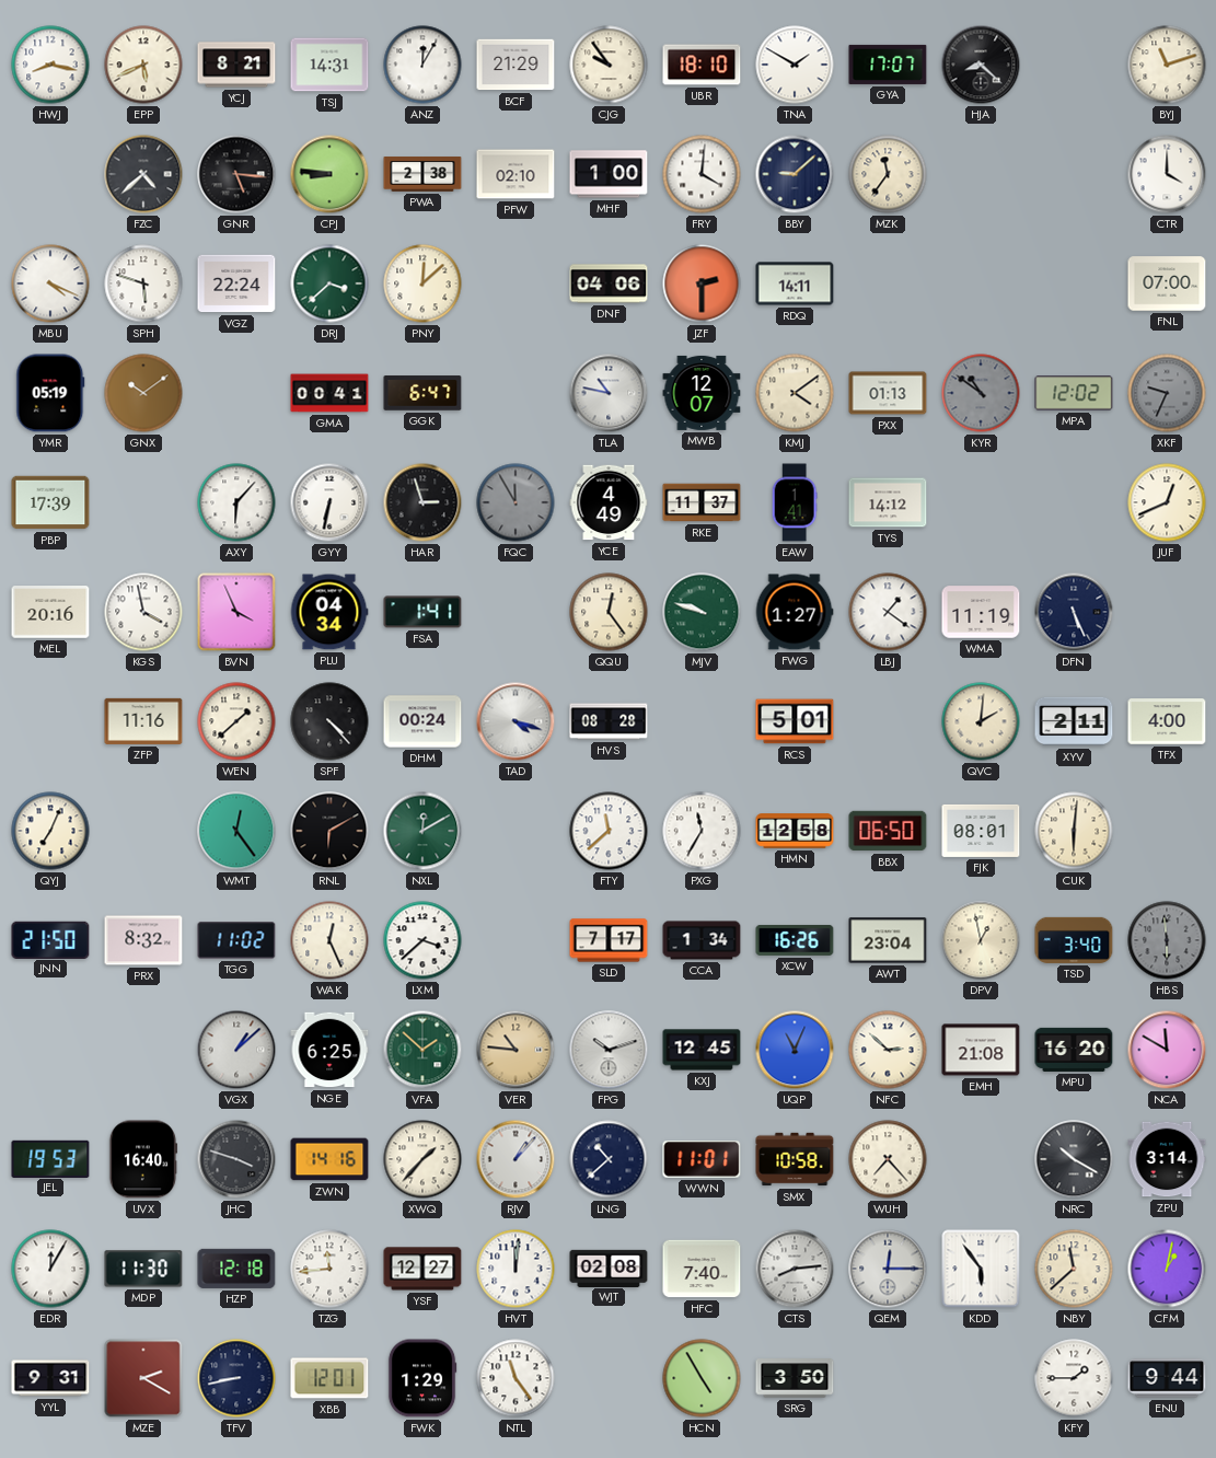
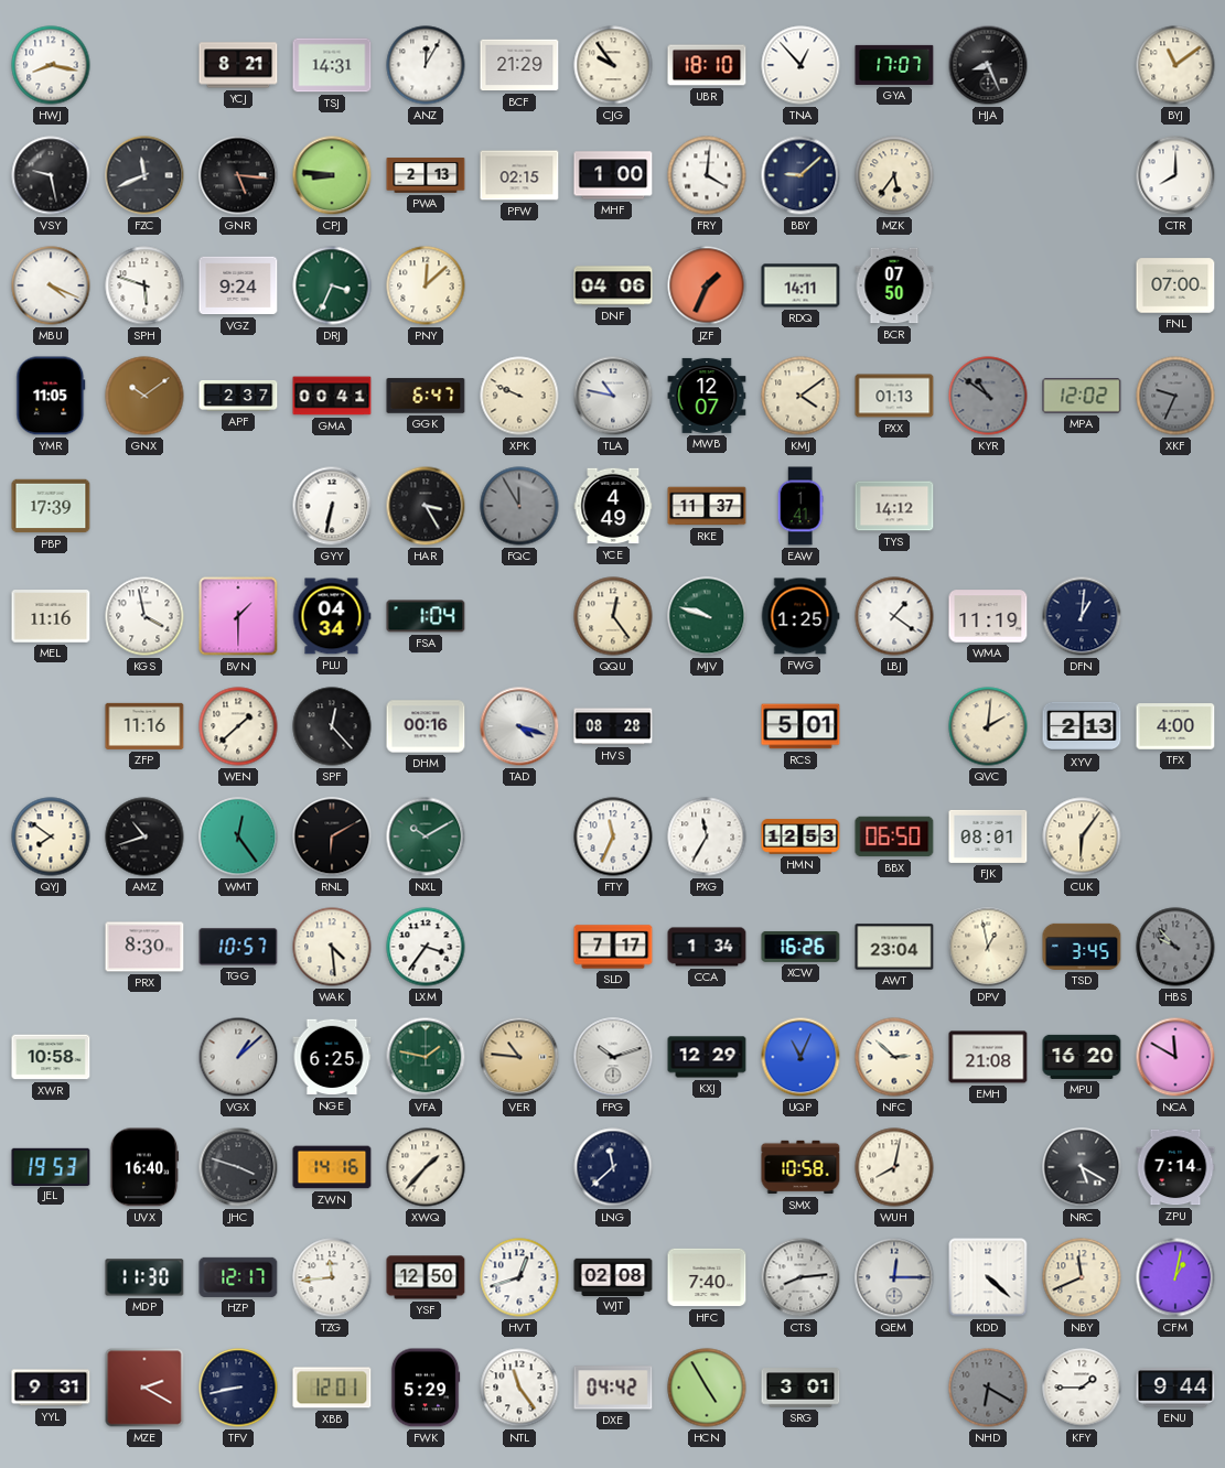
EPP: 5:41 -> none
TNA: 1:50 -> 12:53
HJA: 8:22 -> 8:26
BYJ: 11:12 -> 11:09
VSY: none -> 9:28
FZC: 4:38 -> 11:41
PWA: 2:38 -> 2:13
PFW: 02:10 -> 02:15
MZK: 11:36 -> 5:36
CTR: 4:00 -> 8:00
VGZ: 22:24 -> 9:24
DRJ: 3:38 -> 3:34
JZF: 2:30 -> 1:34
BCR: none -> 07:50
YMR: 05:19 -> 11:05
APF: none -> 2:37
XPK: none -> 9:49
AXY: 6:07 -> none
HAR: 2:57 -> 3:25
JUF: 12:41 -> none
MEL: 20:16 -> 11:16
BVN: 3:56 -> 1:30
FSA: 1:41 -> 1:04
FWG: 1:27 -> 1:25
DFN: 5:26 -> 1:01
SPF: 4:23 -> 12:23
DHM: 00:24 -> 00:16
XYV: 2:11 -> 2:13
QYJ: 7:04 -> 7:51
AMZ: none -> 10:42
NXL: 12:10 -> 10:10
FTY: 11:38 -> 11:34
HMN: 12:58 -> 12:53
CUK: 6:01 -> 6:06
JNN: 21:50 -> none
PRX: 8:32 -> 8:30
TGG: 11:02 -> 10:57
WAK: 12:26 -> 4:29
LXM: 3:38 -> 3:36
TSD: 3:40 -> 3:45
HBS: 5:59 -> 9:53
XWR: none -> 10:58
VFA: 1:52 -> 1:47
KXJ: 12:45 -> 12:29
RJV: 1:07 -> none
LNG: 10:38 -> 11:38
WWN: 11:01 -> none
WUH: 7:23 -> 8:02
NRC: 10:20 -> 5:20
ZPU: 3:14 -> 7:14
EDR: 12:05 -> none
HZP: 12:18 -> 12:17
YSF: 12:27 -> 12:50
HVT: 12:01 -> 12:42
KDD: 5:54 -> 4:22
NBY: 11:38 -> 11:41
FWK: 1:29 -> 5:29
DXE: none -> 04:42
SRG: 3:50 -> 3:01
NHD: none -> 6:20
